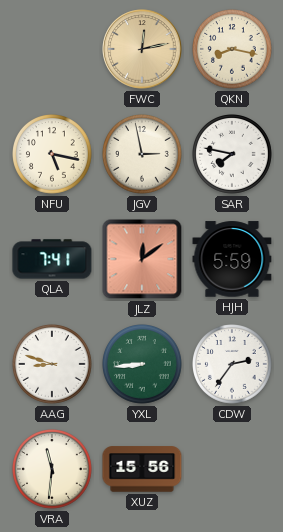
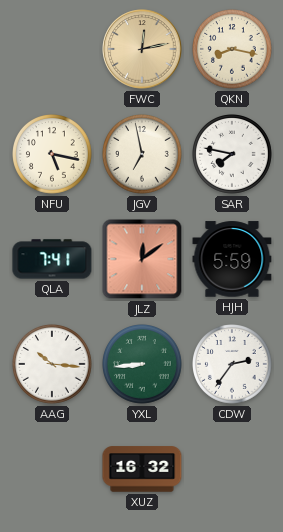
JGV: 2:58 -> 6:58
AAG: 8:48 -> 10:16
VRA: 11:31 -> none
XUZ: 15:56 -> 16:32
